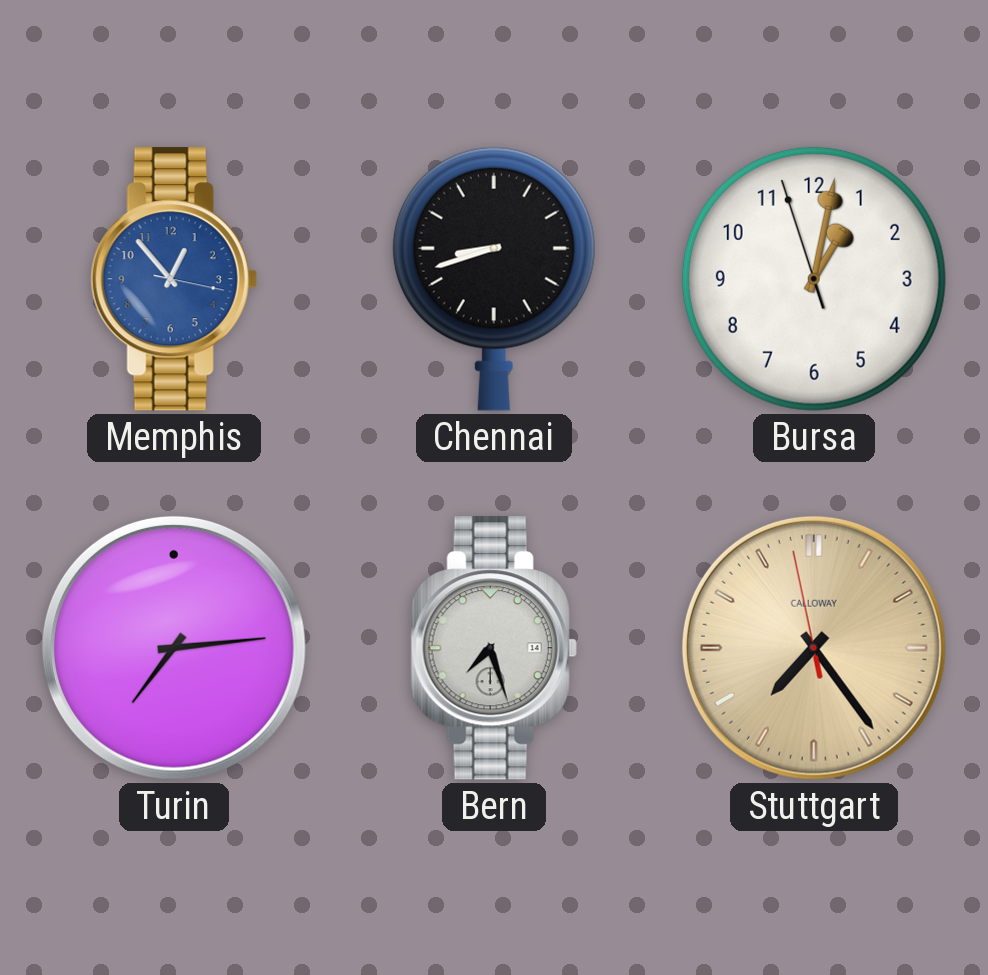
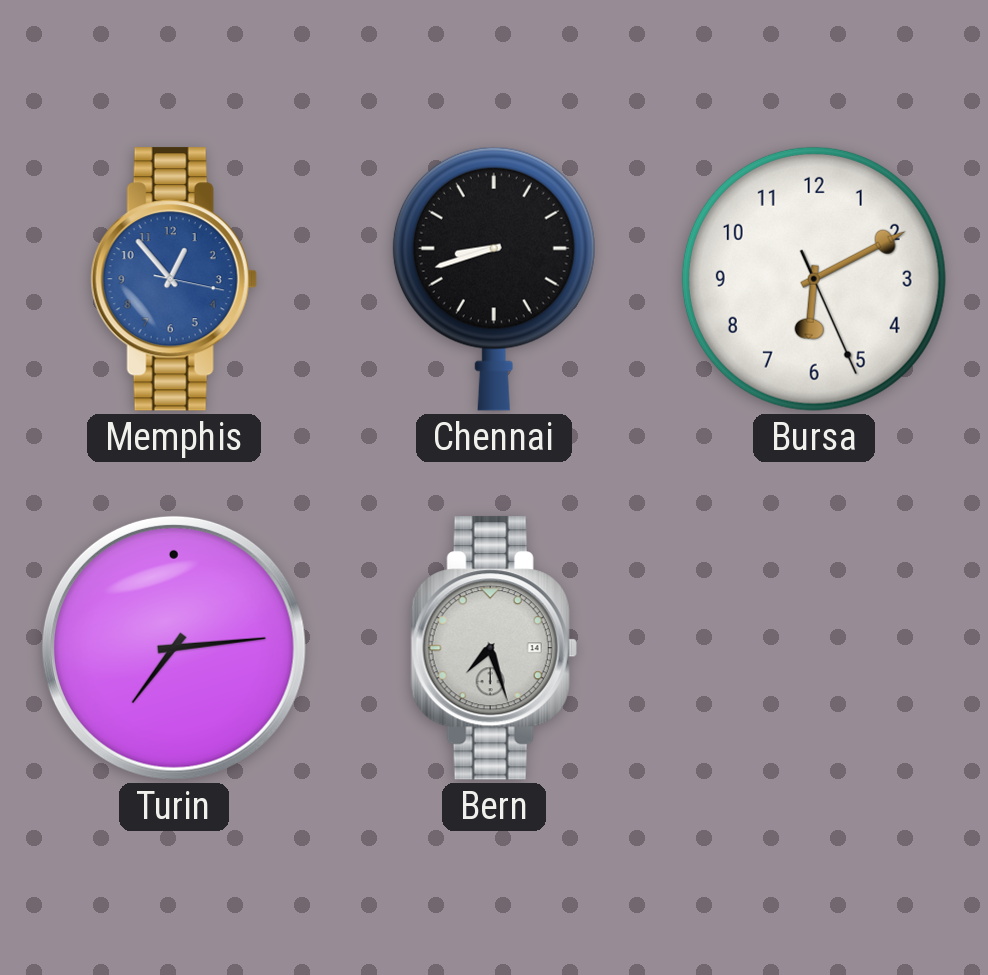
Bursa: 1:01 -> 6:10
Stuttgart: 7:23 -> none
